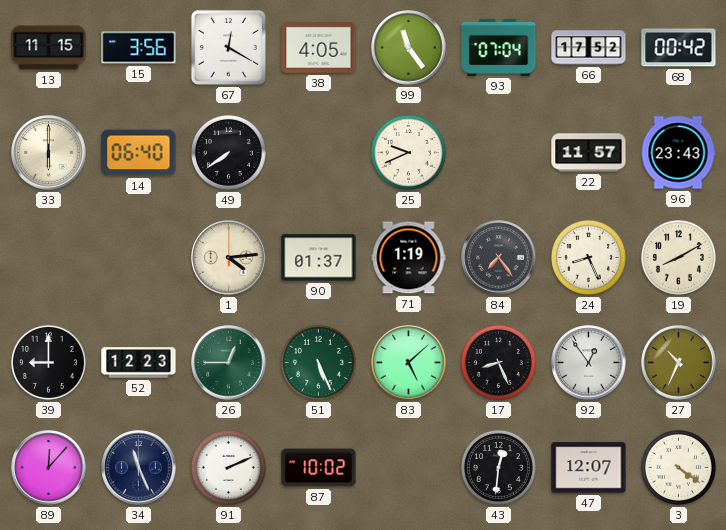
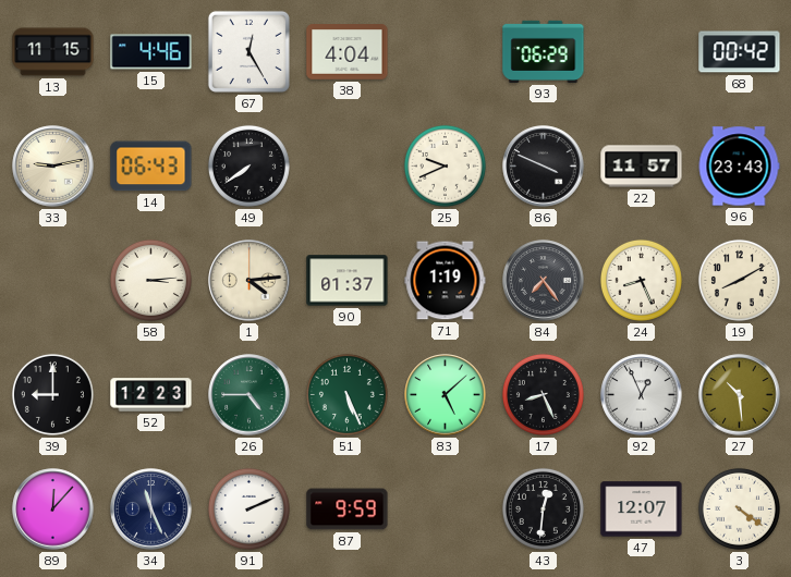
15: 3:56 -> 4:46
67: 12:20 -> 12:25
38: 4:05 -> 4:04
99: 11:24 -> none
93: 07:04 -> 06:29
66: 17:52 -> none
33: 6:00 -> 9:13
14: 06:40 -> 06:43
86: none -> 3:49
58: none -> 3:14
26: 12:45 -> 4:45
92: 12:54 -> 12:56
27: 10:34 -> 10:29
87: 10:02 -> 9:59
